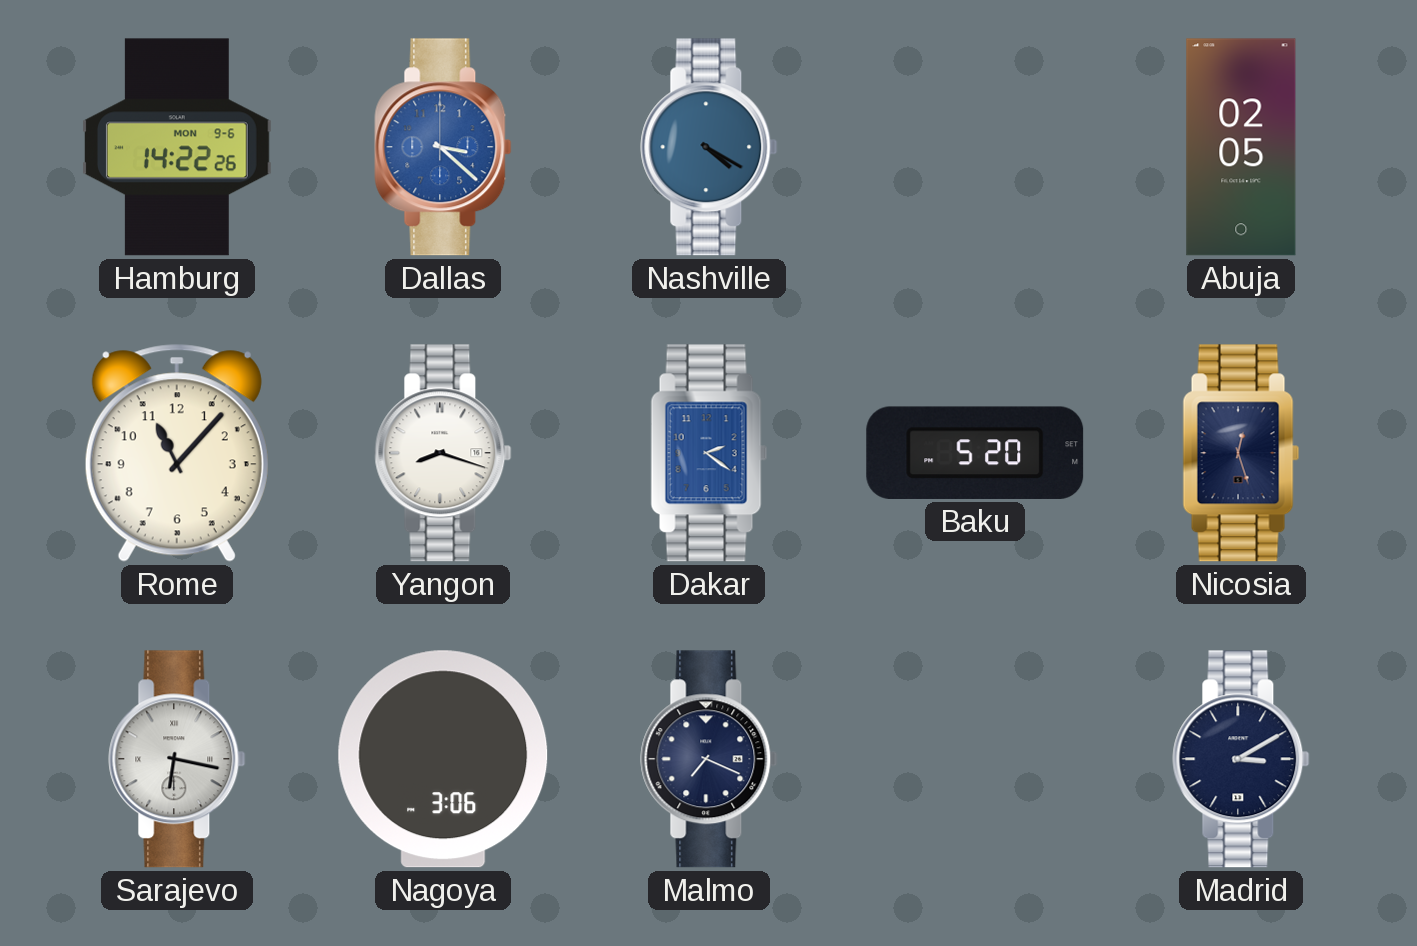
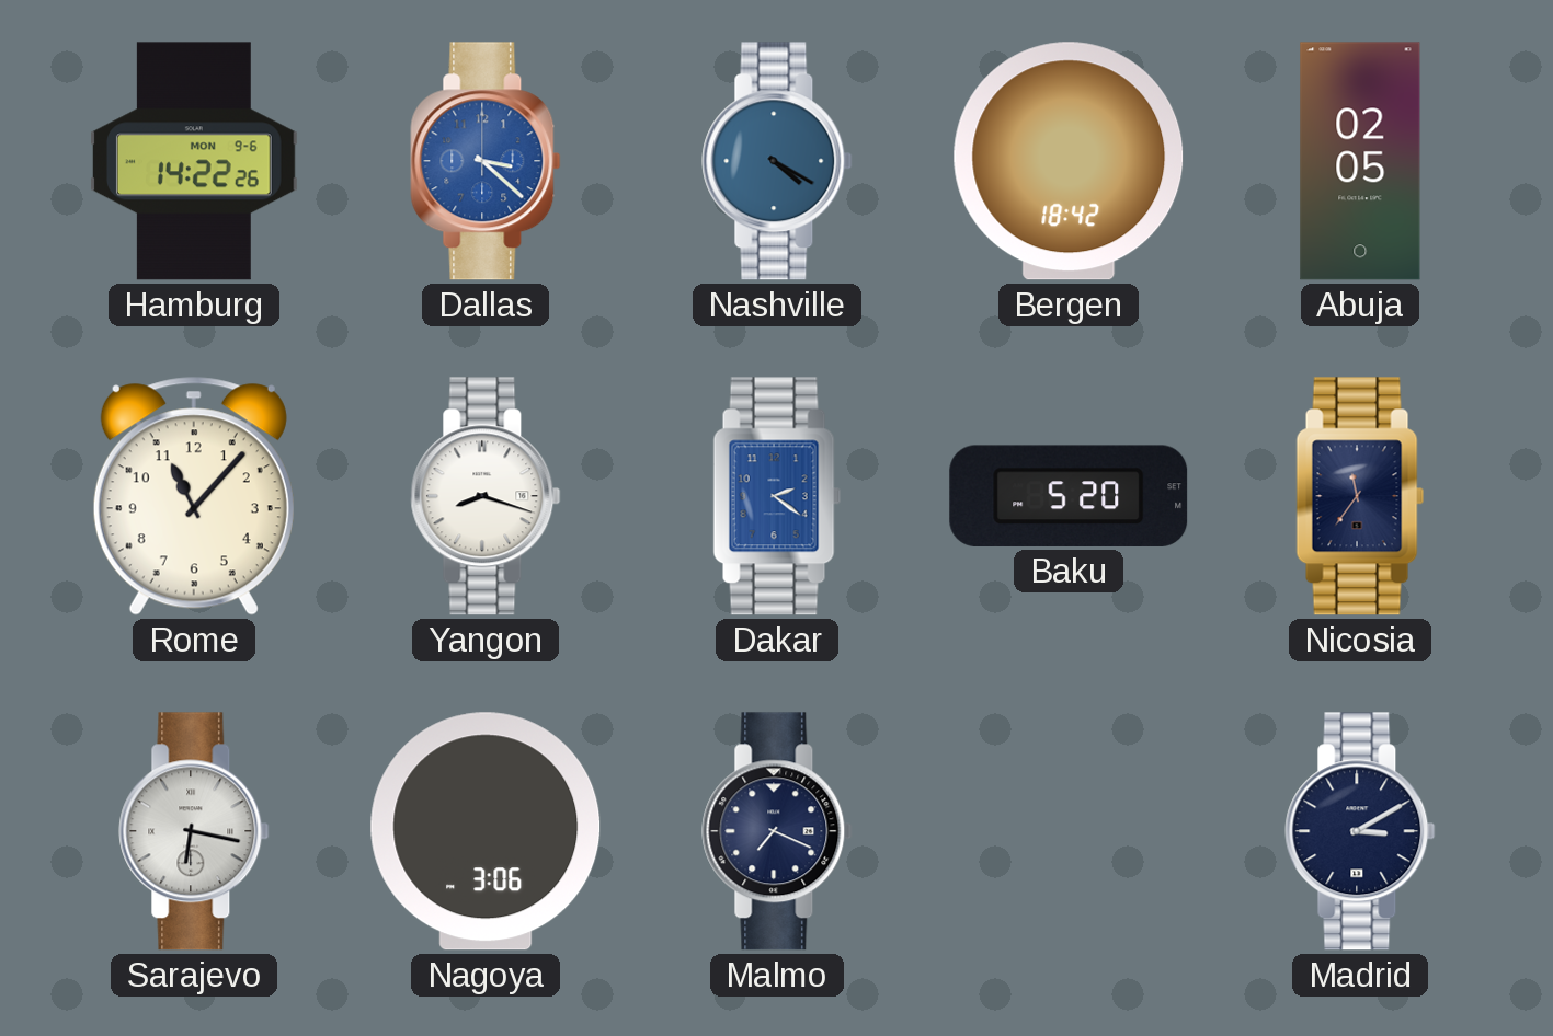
Bergen: none -> 18:42
Nicosia: 12:27 -> 11:36
